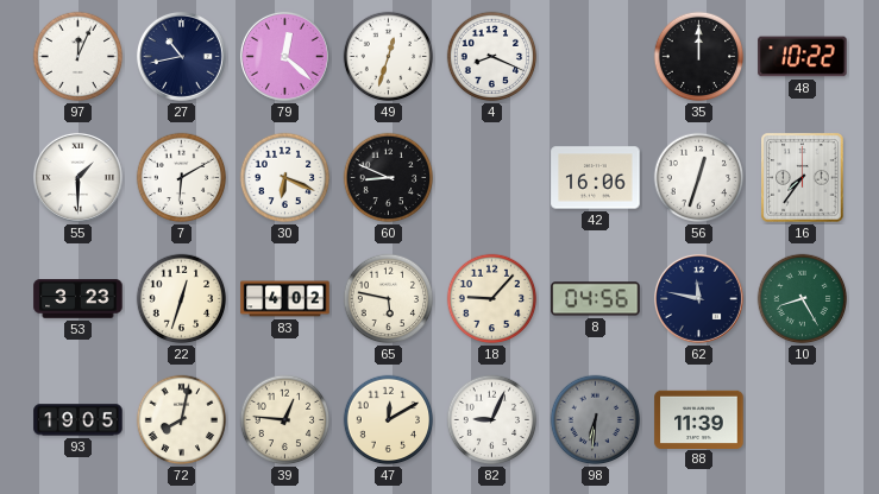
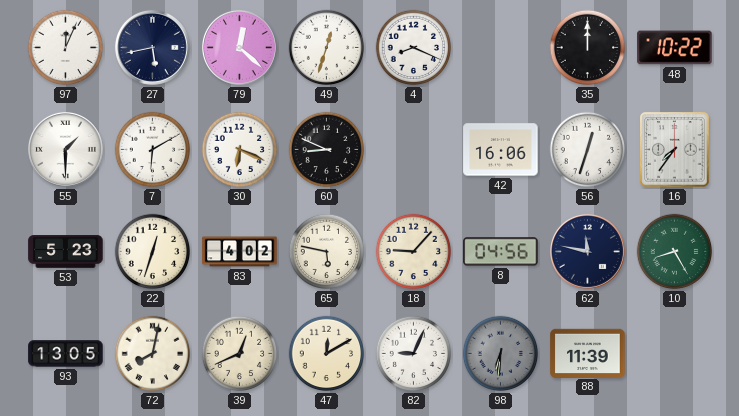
27: 10:43 -> 5:43
53: 3:23 -> 5:23
93: 19:05 -> 13:05
39: 12:46 -> 12:41
